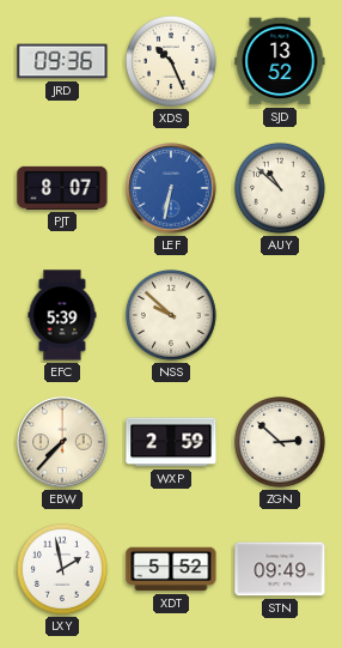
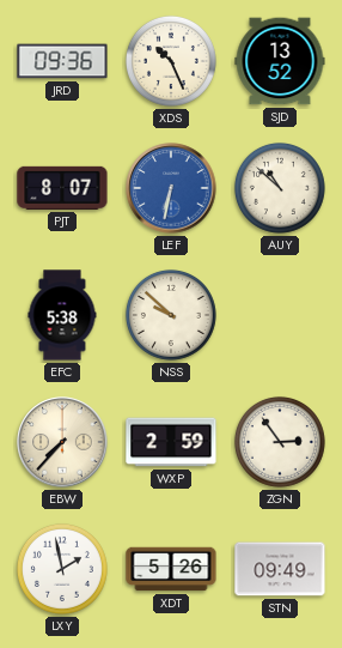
EFC: 5:39 -> 5:38
ZGN: 2:52 -> 2:54
XDT: 5:52 -> 5:26
